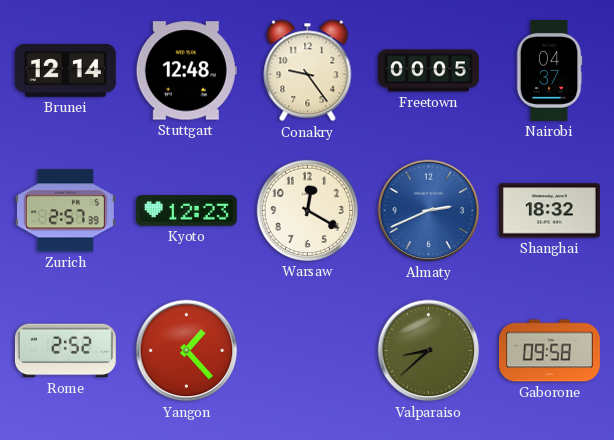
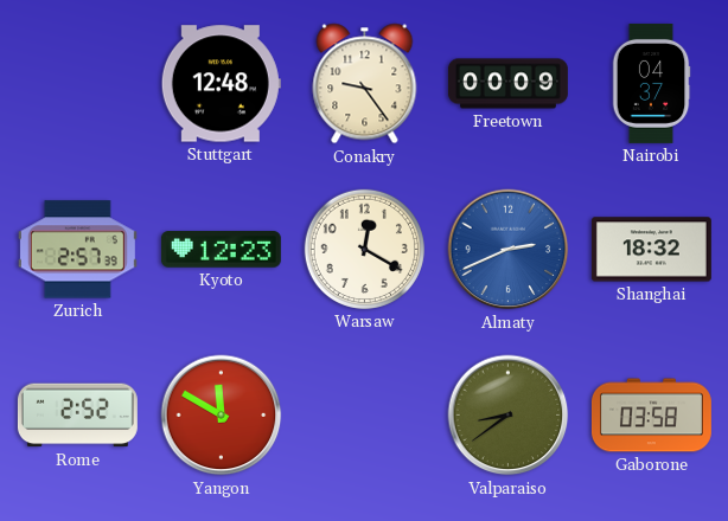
Brunei: 12:14 -> none
Freetown: 00:05 -> 00:09
Yangon: 1:23 -> 11:50
Valparaiso: 8:38 -> 8:39
Gaborone: 09:58 -> 03:58
